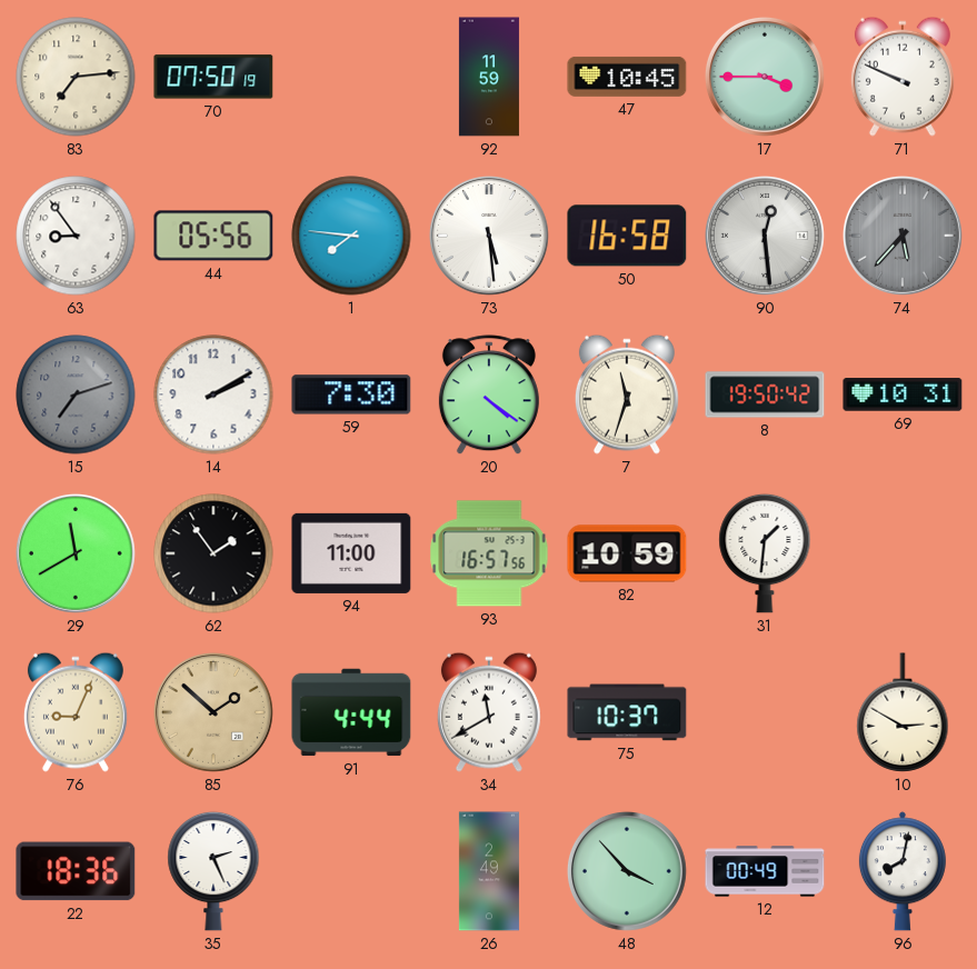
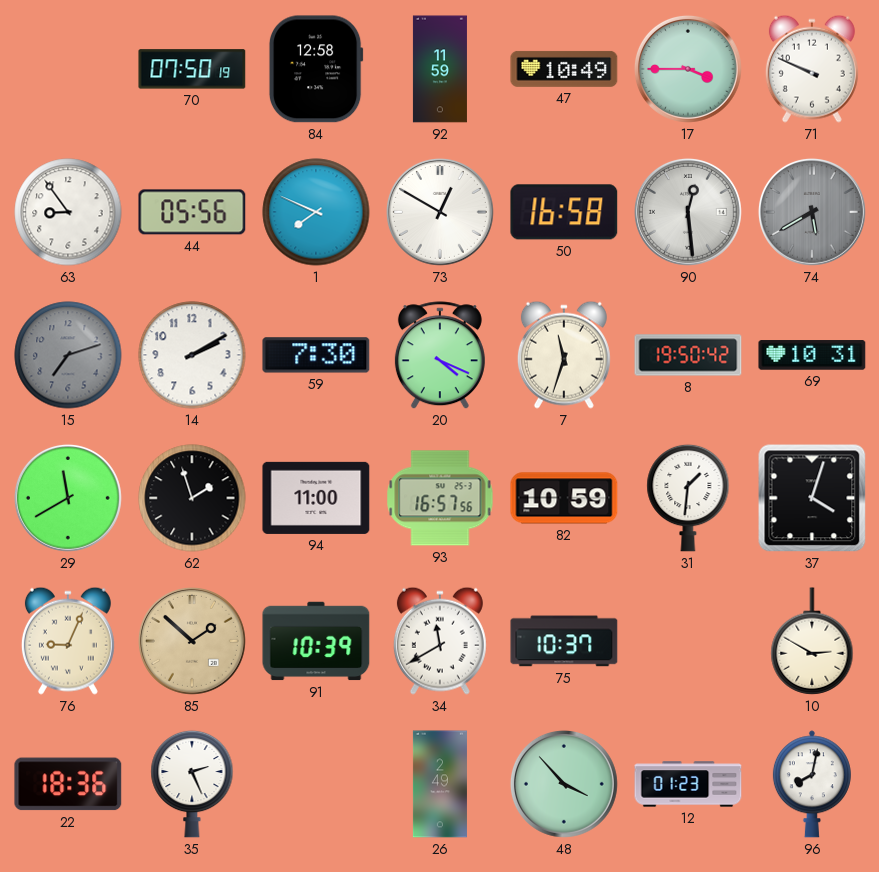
83: 7:14 -> none
84: none -> 12:58
47: 10:45 -> 10:49
1: 7:46 -> 7:49
73: 5:29 -> 12:50
74: 5:37 -> 5:40
20: 4:21 -> 4:19
62: 1:54 -> 1:57
37: none -> 4:03
91: 4:44 -> 10:39
12: 00:49 -> 01:23
